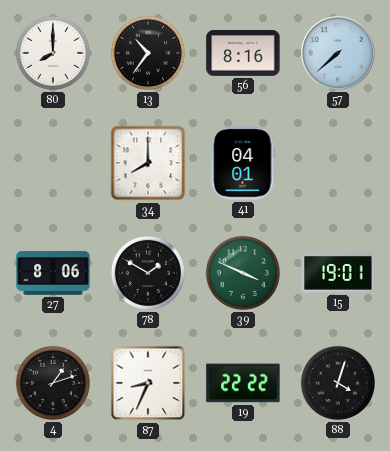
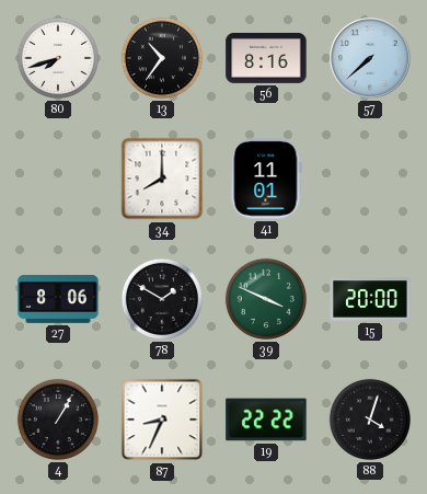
80: 8:00 -> 7:42
41: 04:01 -> 11:01
15: 19:01 -> 20:00
4: 1:12 -> 1:05
